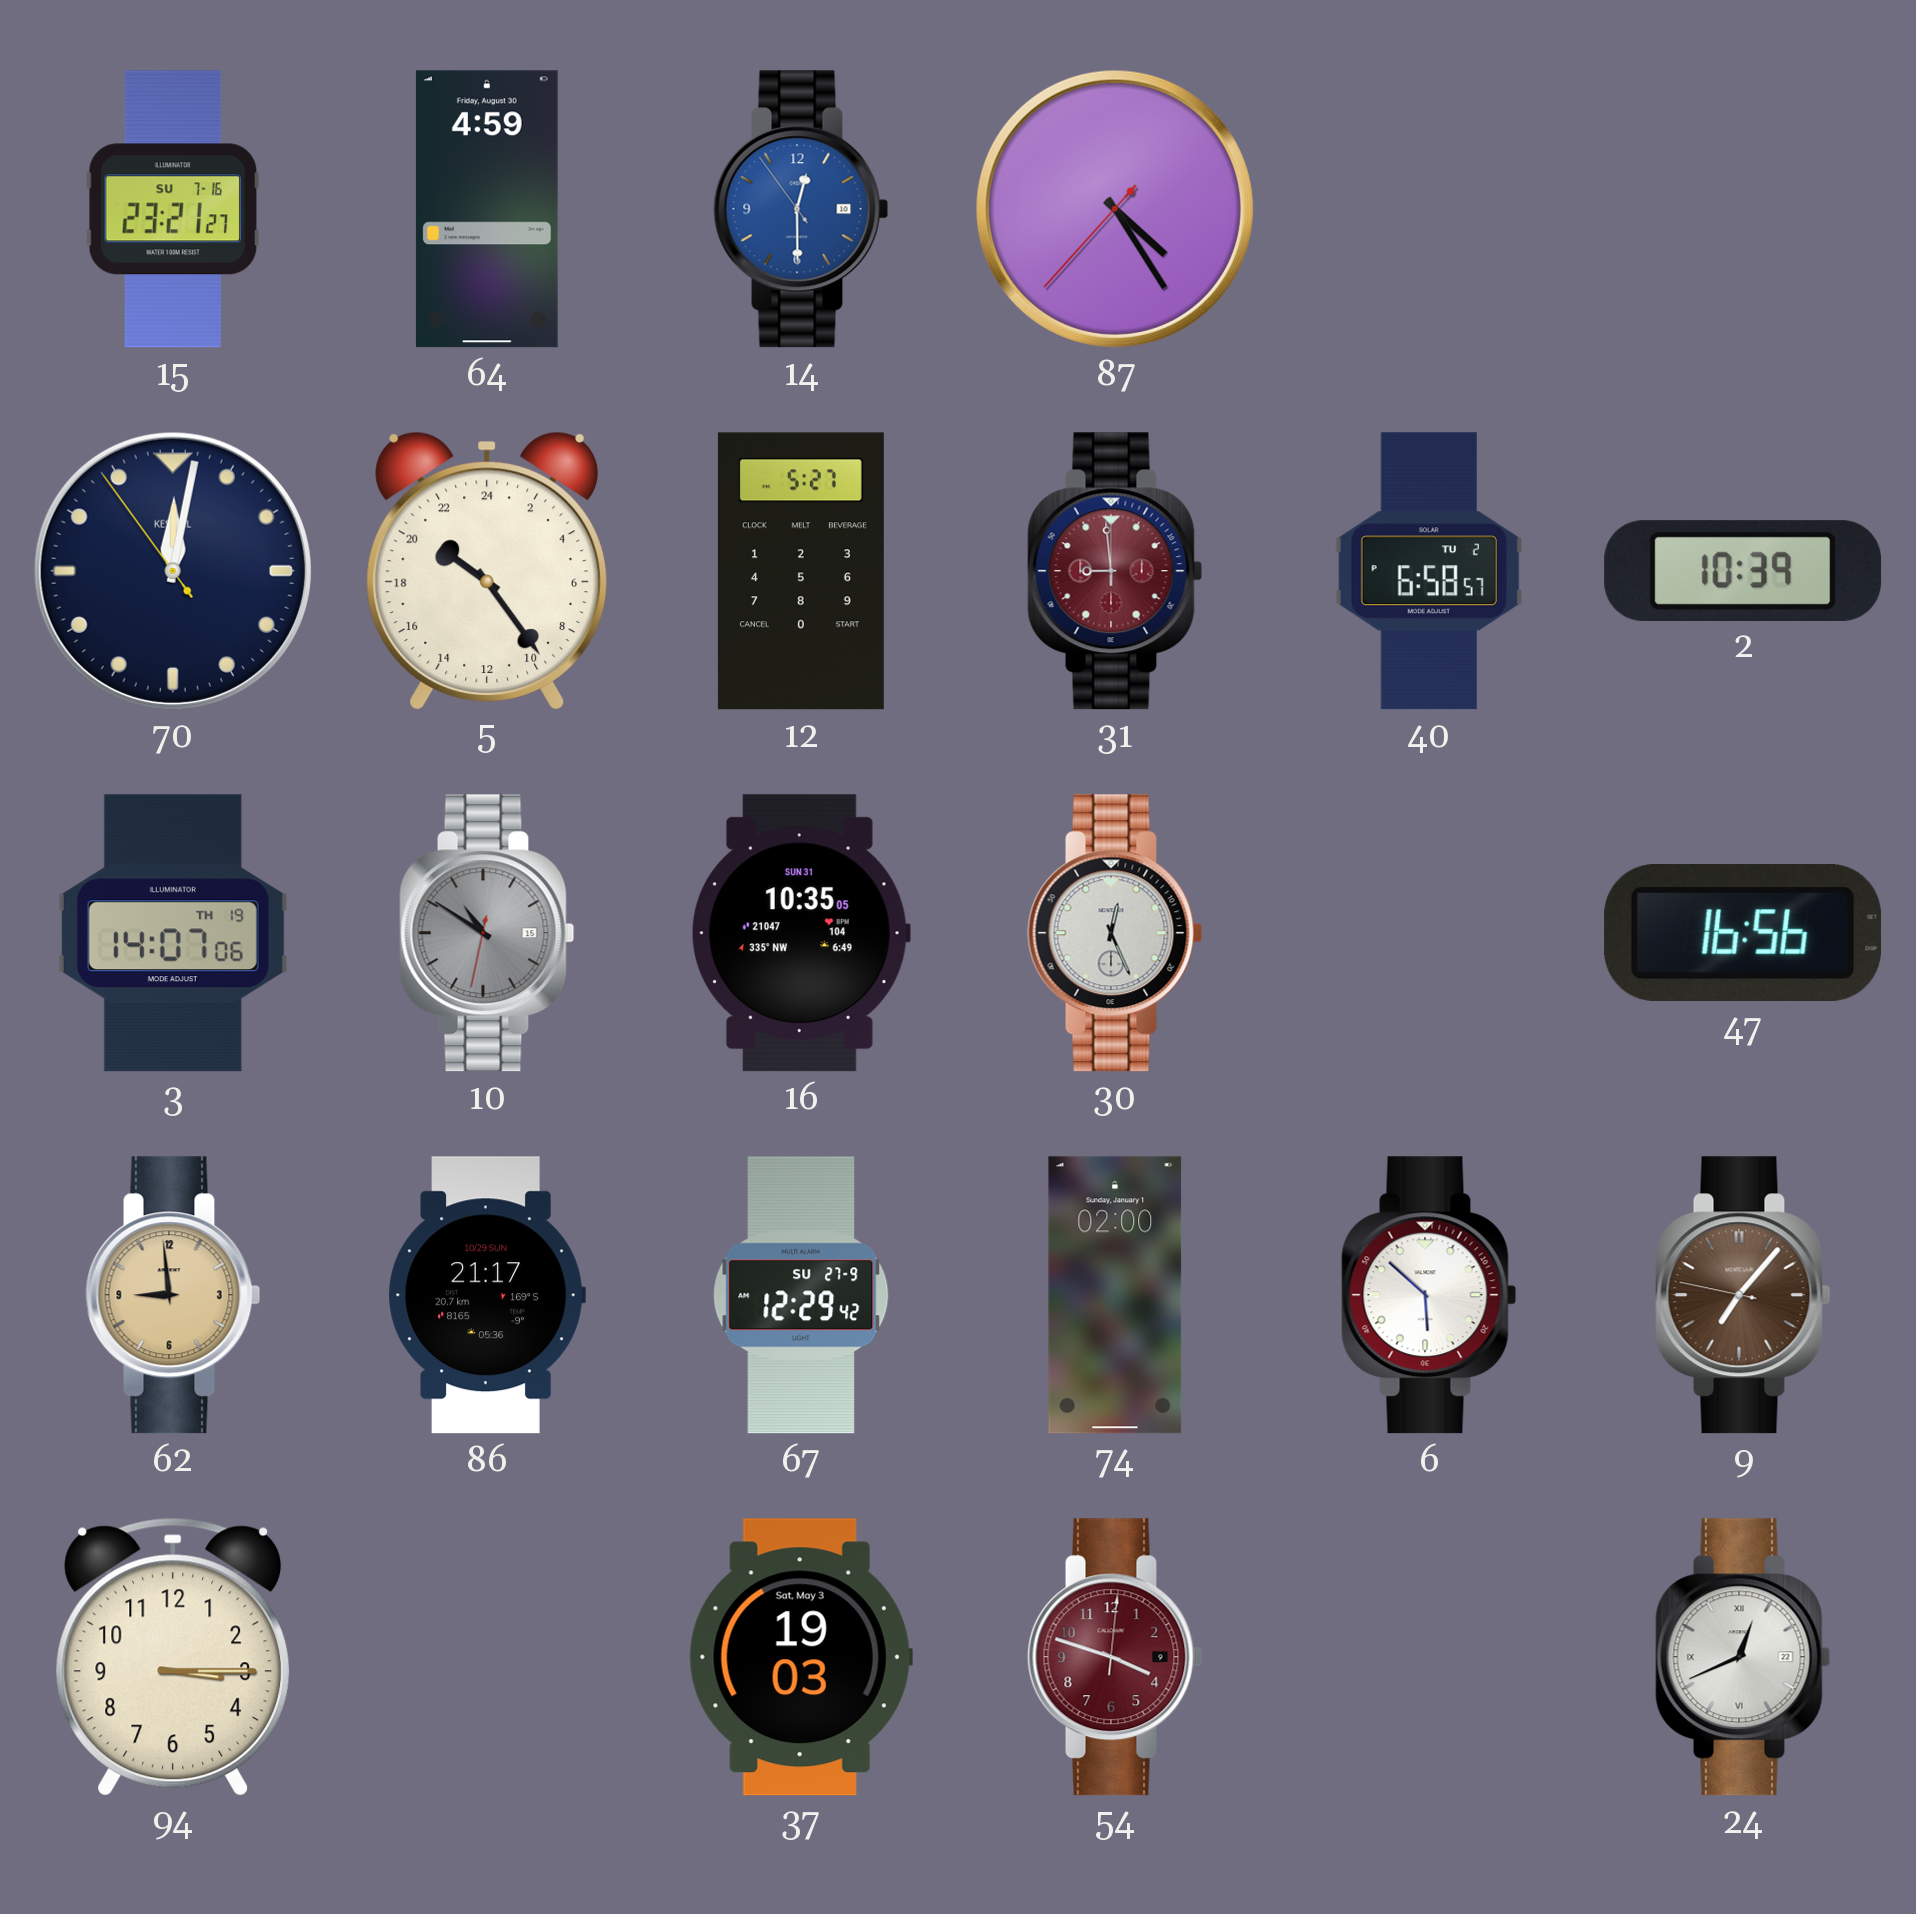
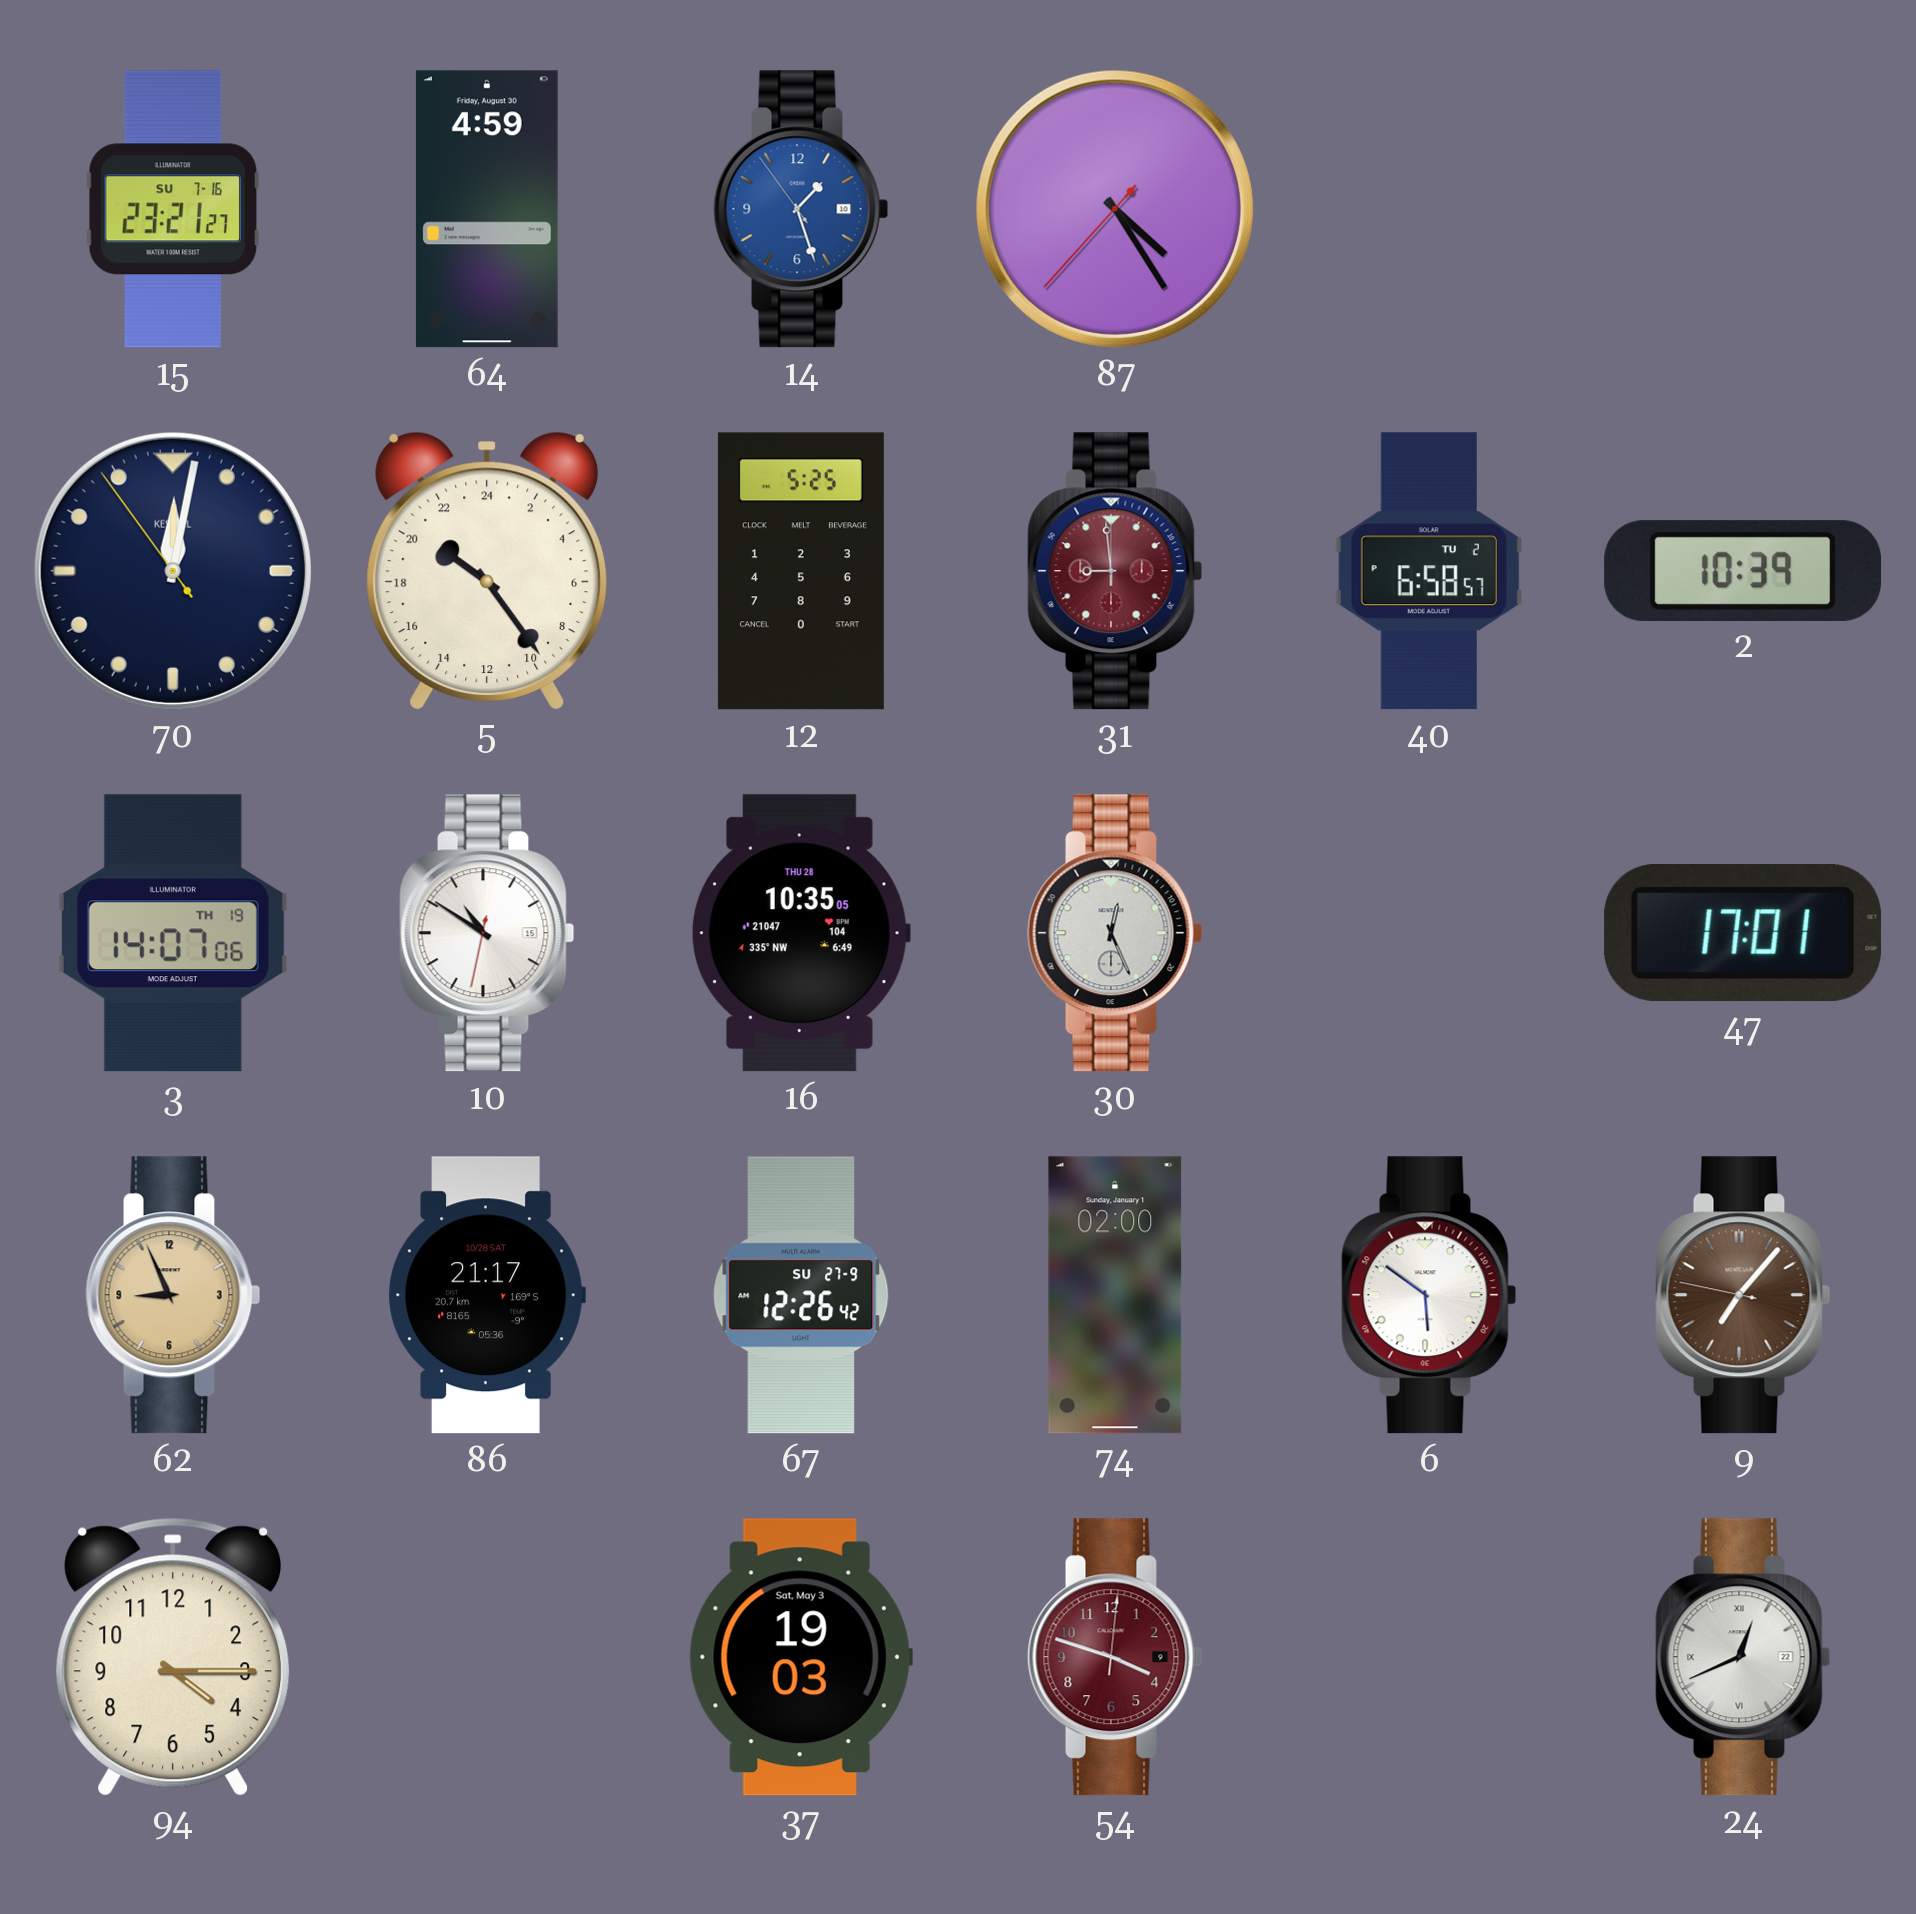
14: 12:29 -> 1:26
12: 5:27 -> 5:25
10 dial: grey -> white
16 date: SUN 31 -> THU 28
47: 16:56 -> 17:01
62: 8:59 -> 8:56
86 date: 10/29 SUN -> 10/28 SAT
67: 12:29 -> 12:26
6: 5:52 -> 5:51
94: 3:15 -> 4:15
